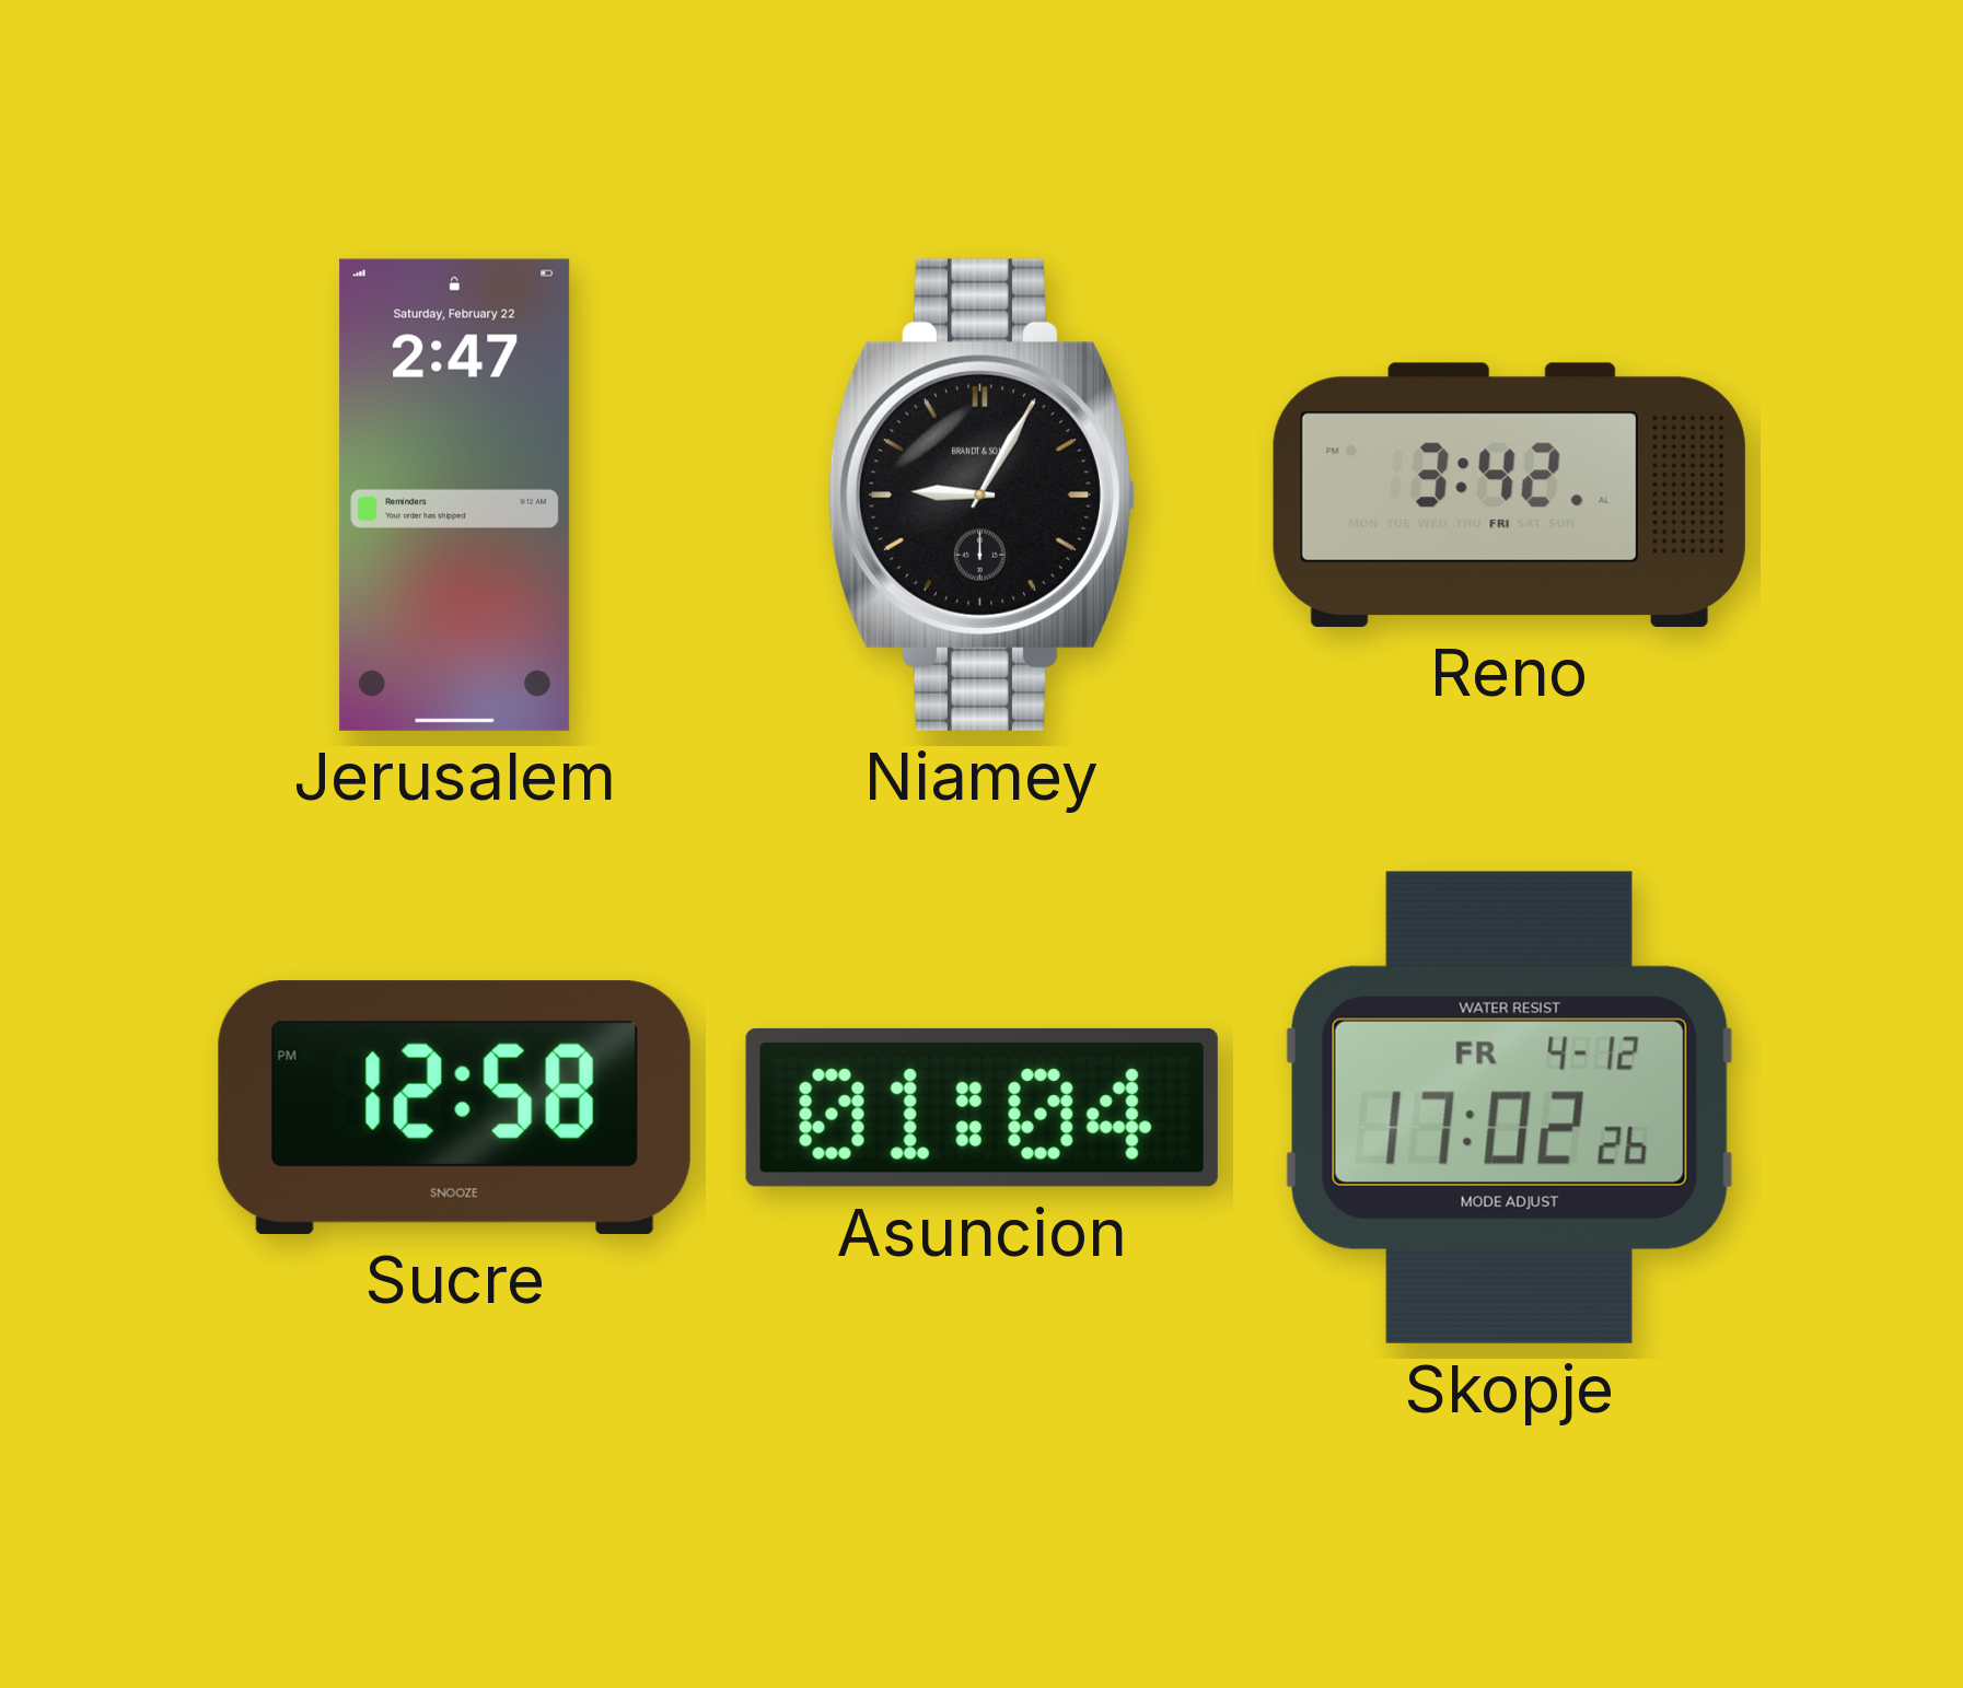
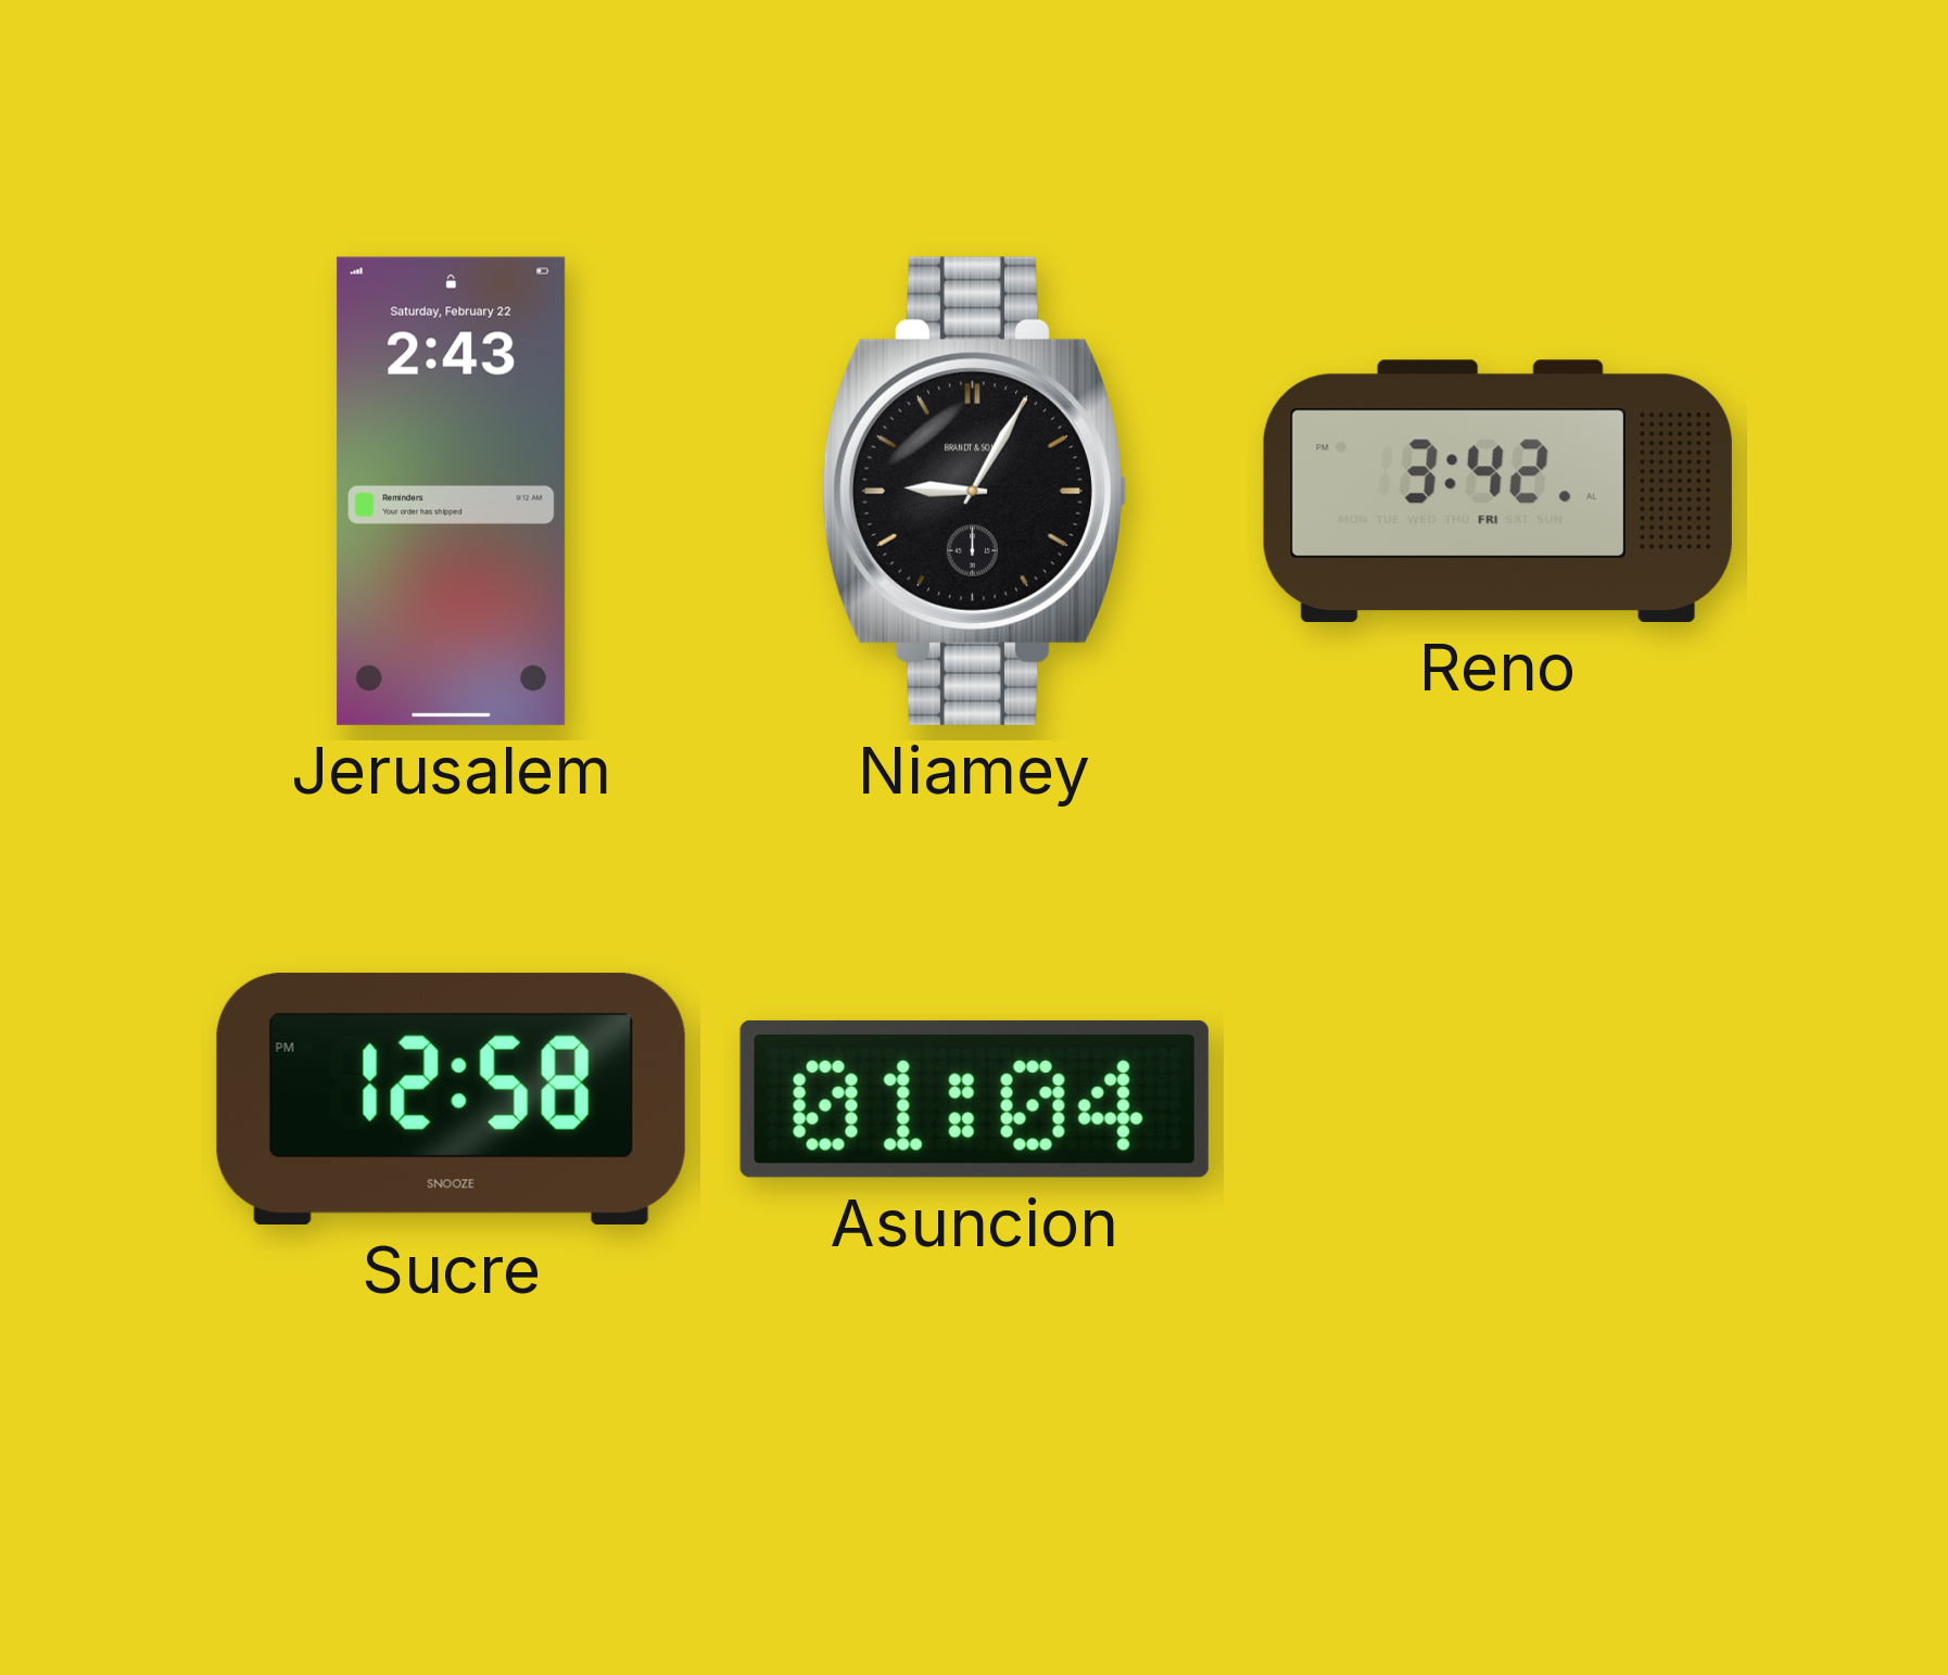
Jerusalem: 2:47 -> 2:43
Skopje: 17:02 -> none
